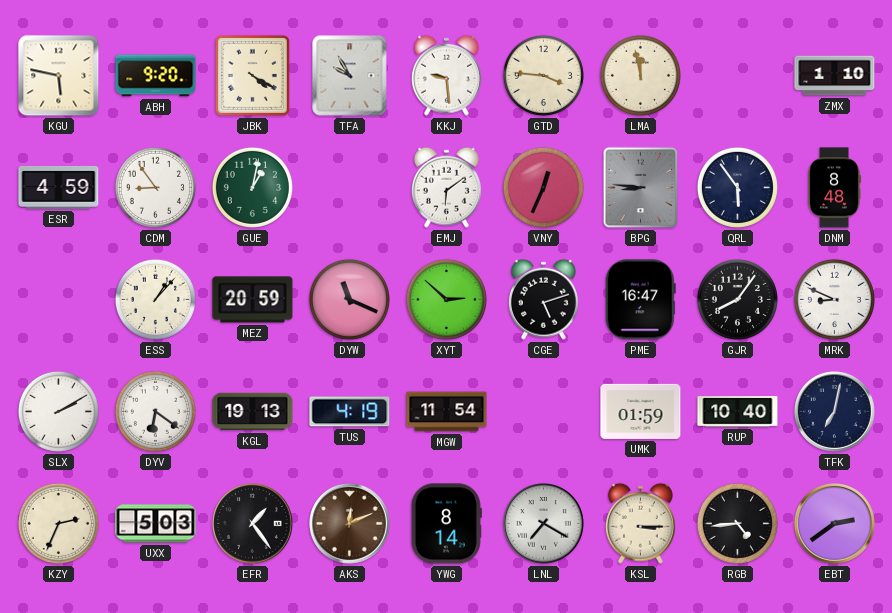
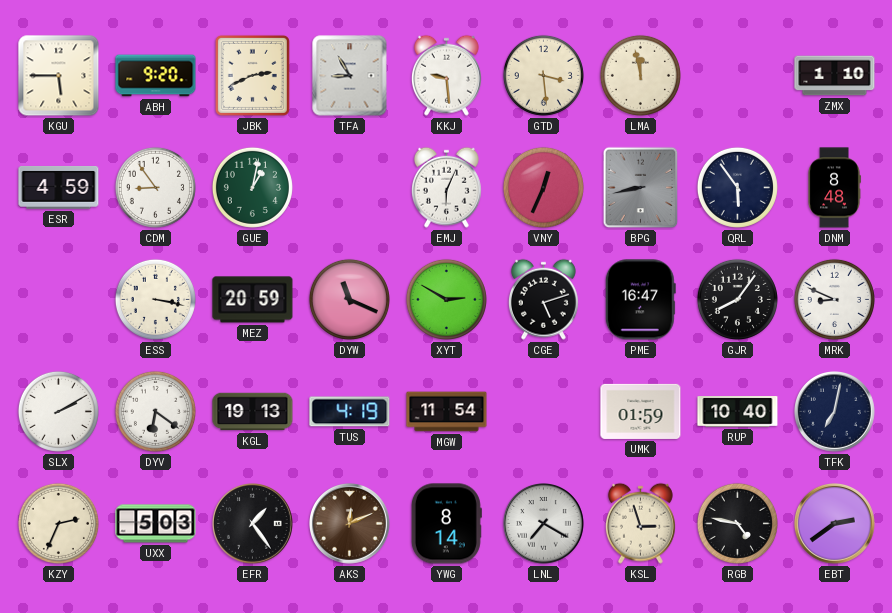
KGU: 5:47 -> 5:45
JBK: 4:20 -> 2:41
TFA: 9:55 -> 8:55
GTD: 3:46 -> 3:29
EMJ: 6:09 -> 6:04
BPG: 8:46 -> 8:43
ESS: 1:07 -> 3:17
XYT: 2:52 -> 2:50
KSL: 3:15 -> 2:57
RGB: 4:44 -> 4:47
